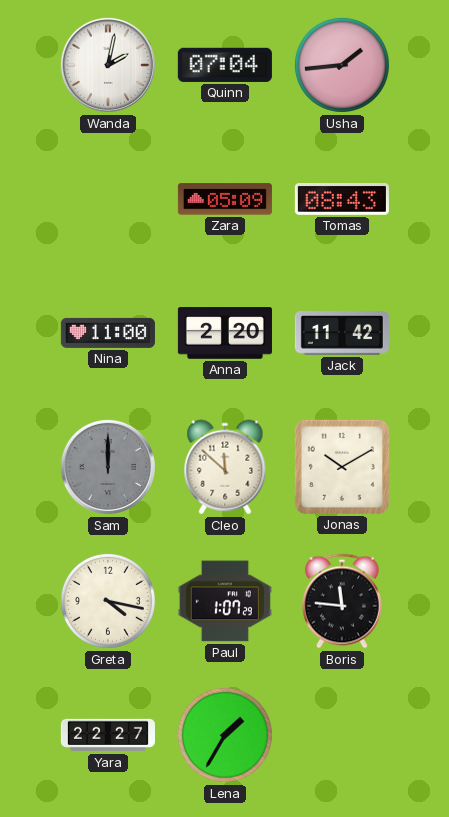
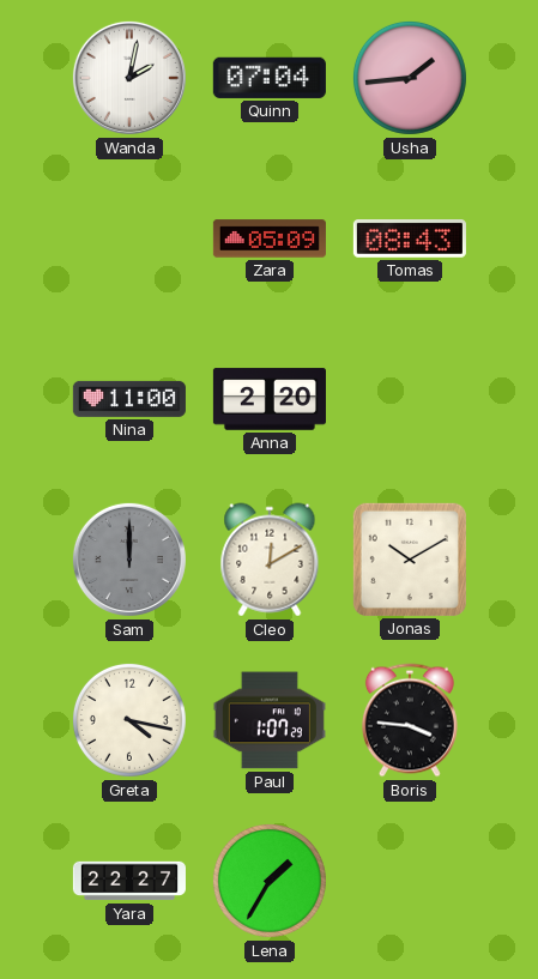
Jack: 11:42 -> none
Cleo: 11:52 -> 12:10
Boris: 11:46 -> 3:46
